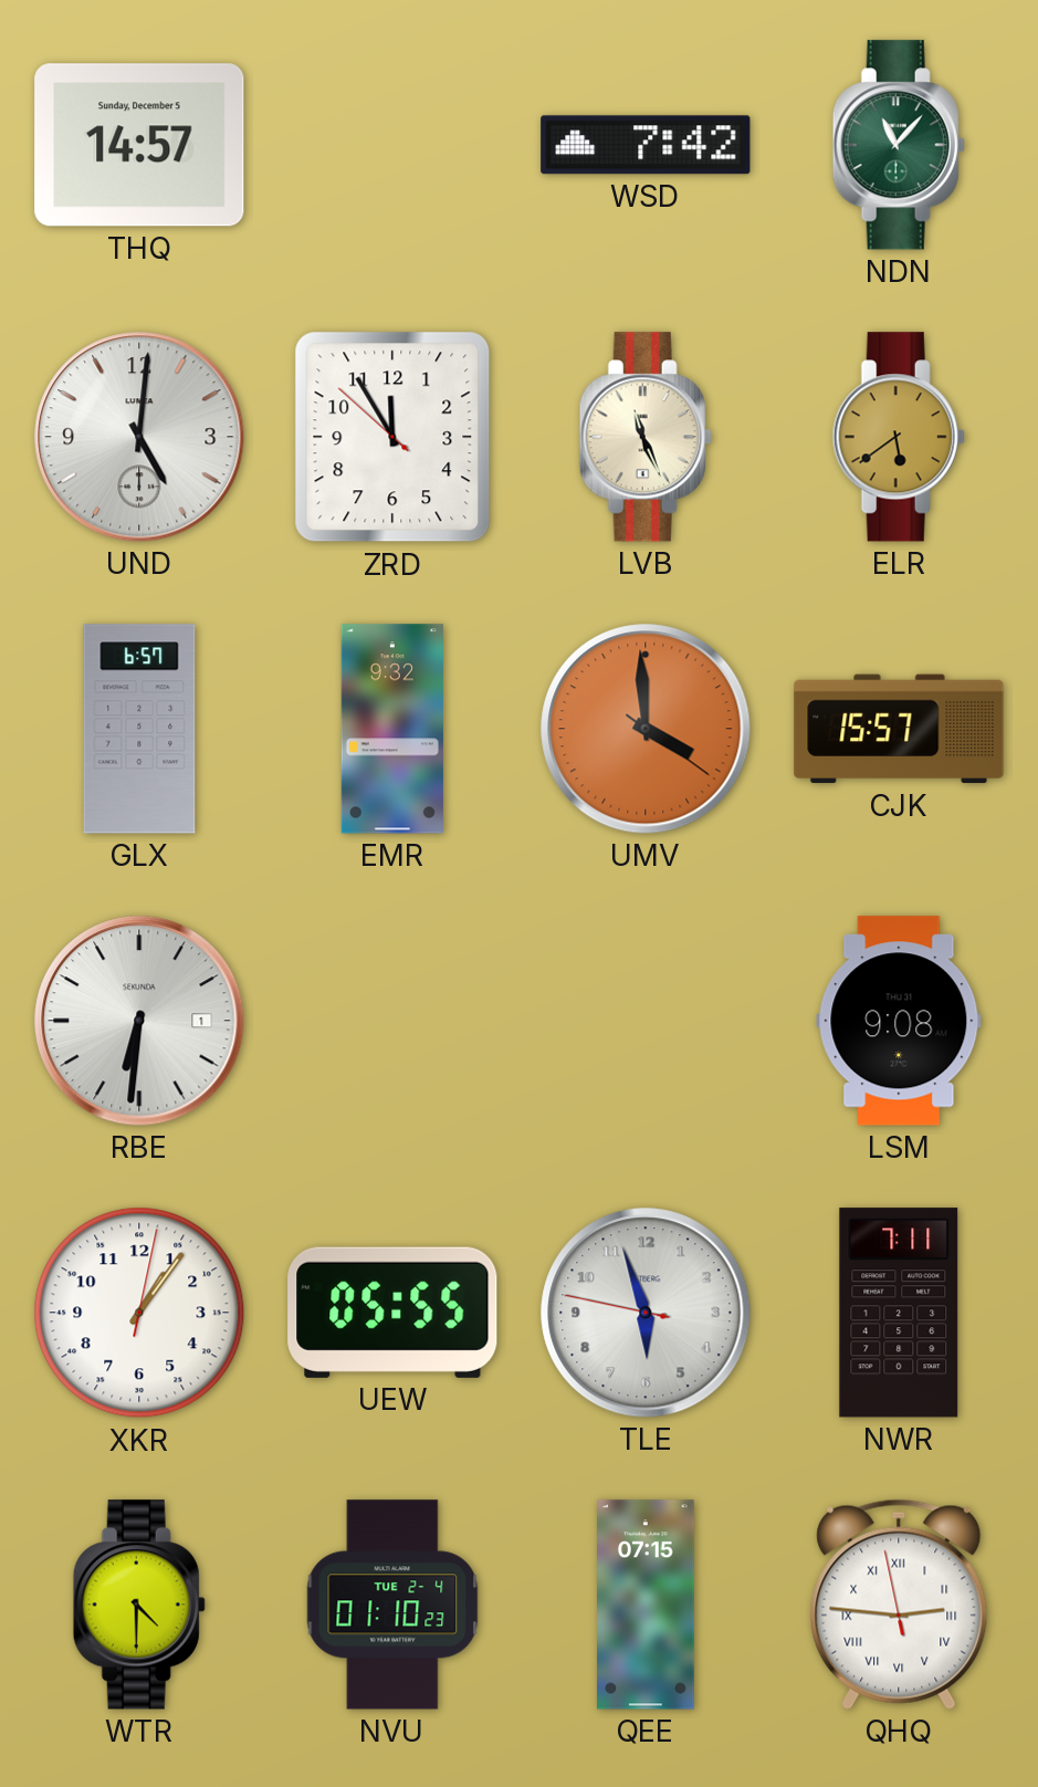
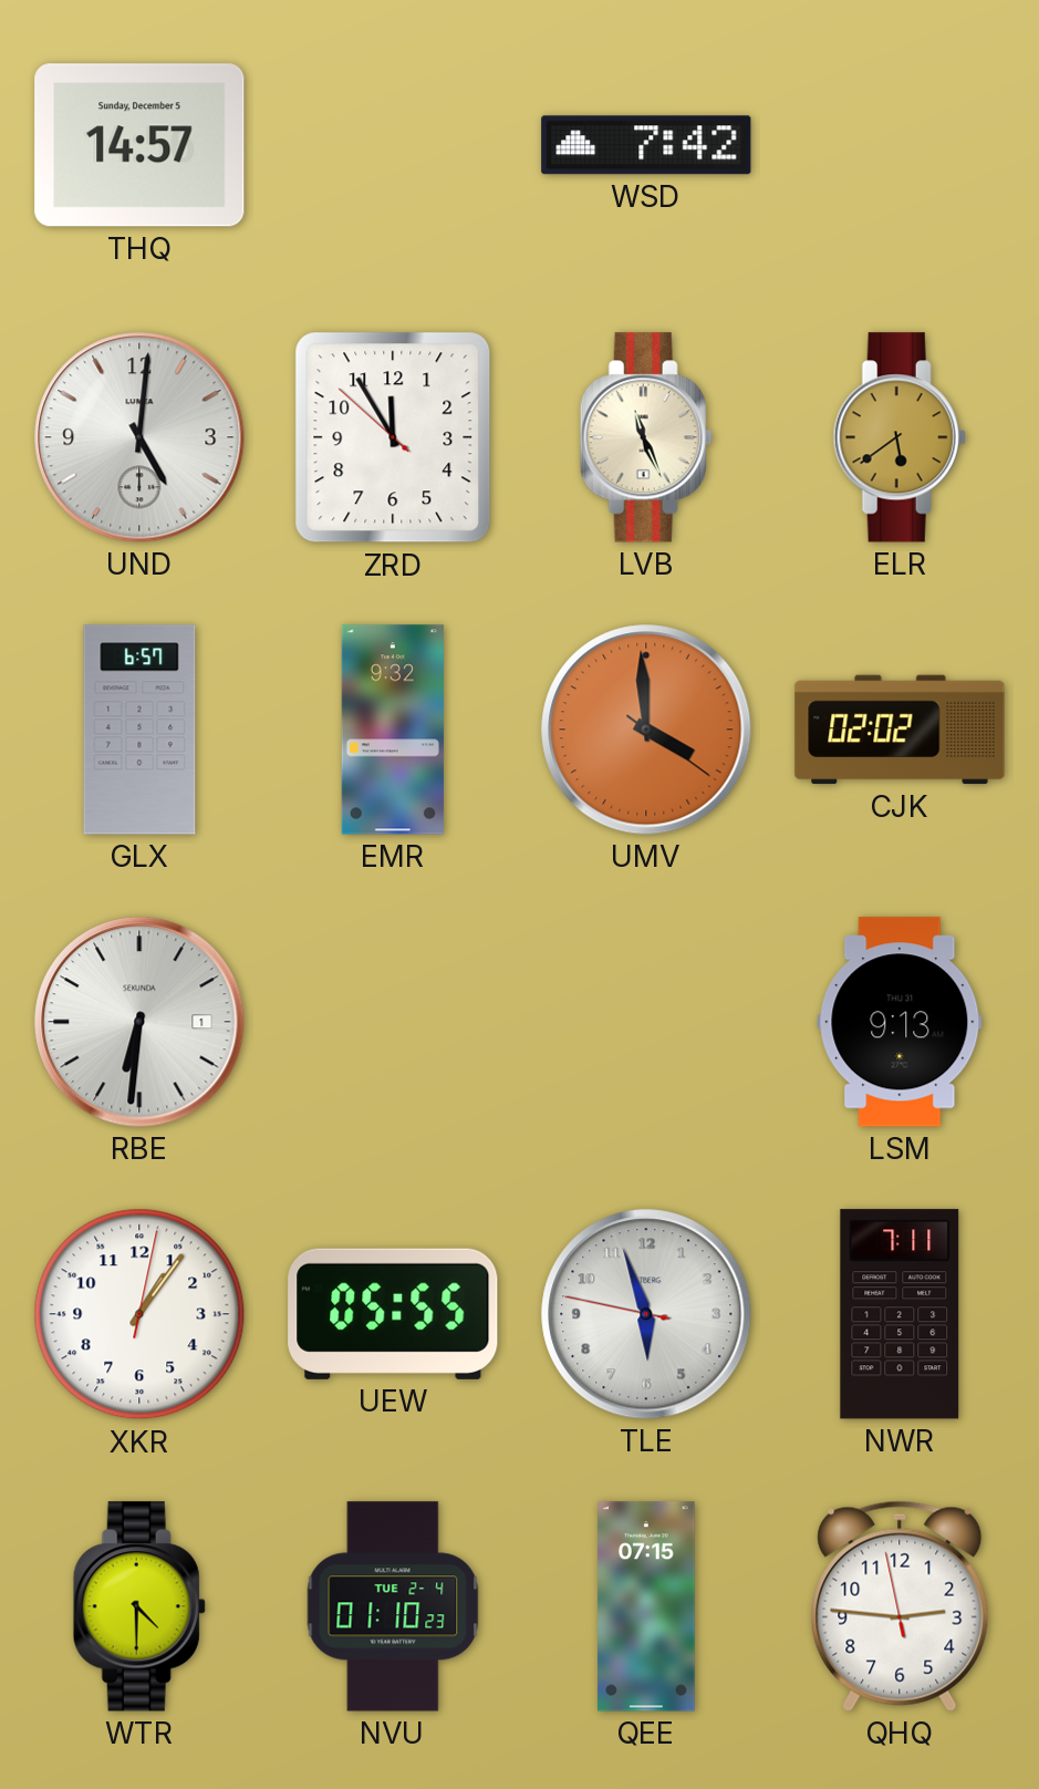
NDN: 11:07 -> none
CJK: 15:57 -> 02:02
LSM: 9:08 -> 9:13
QHQ numerals: Roman -> Arabic
